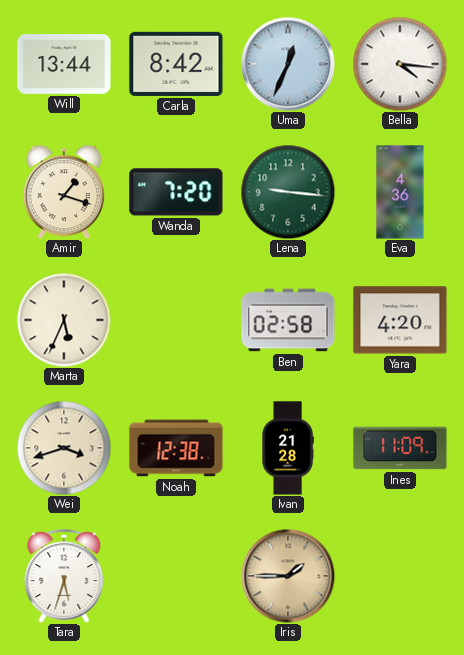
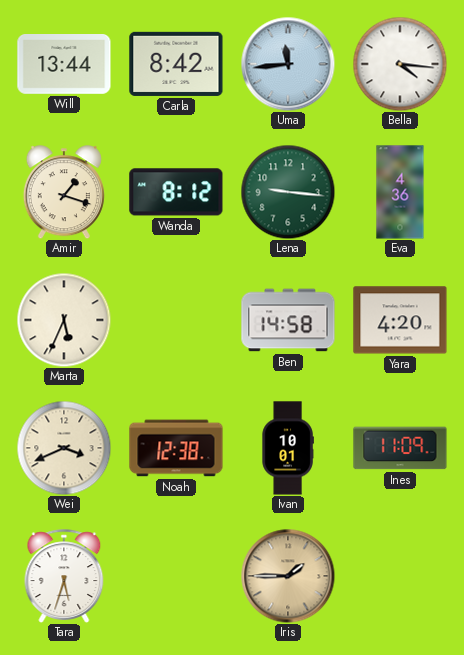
Uma: 12:34 -> 11:44
Wanda: 7:20 -> 8:12
Ben: 02:58 -> 14:58
Wei: 3:42 -> 3:41
Ivan: 21:28 -> 10:01
